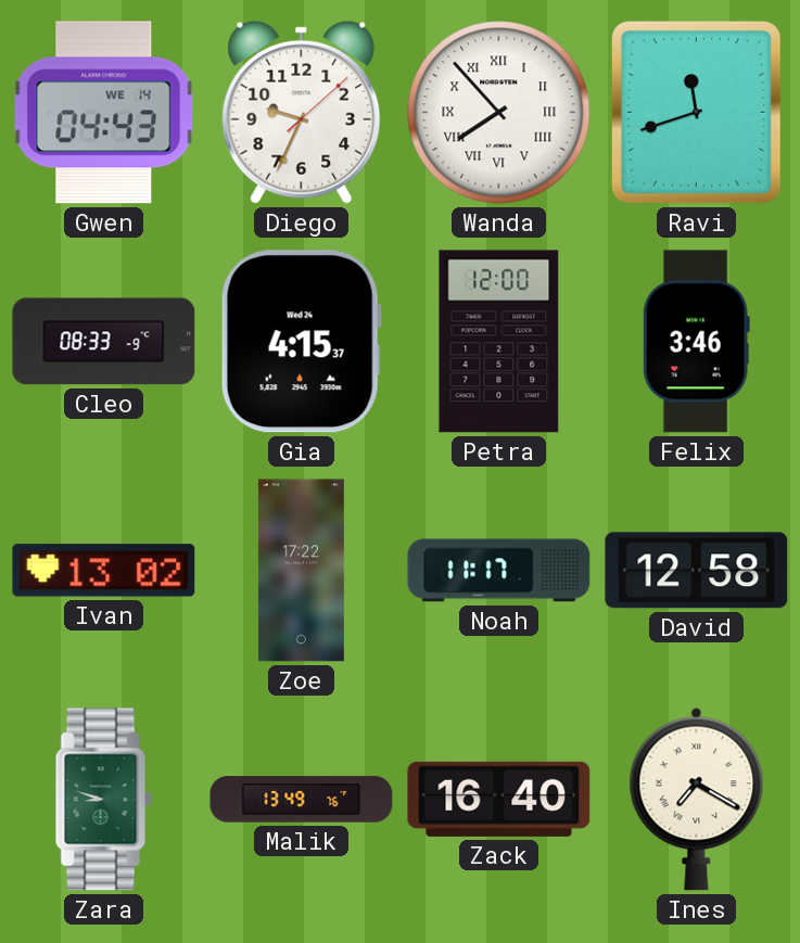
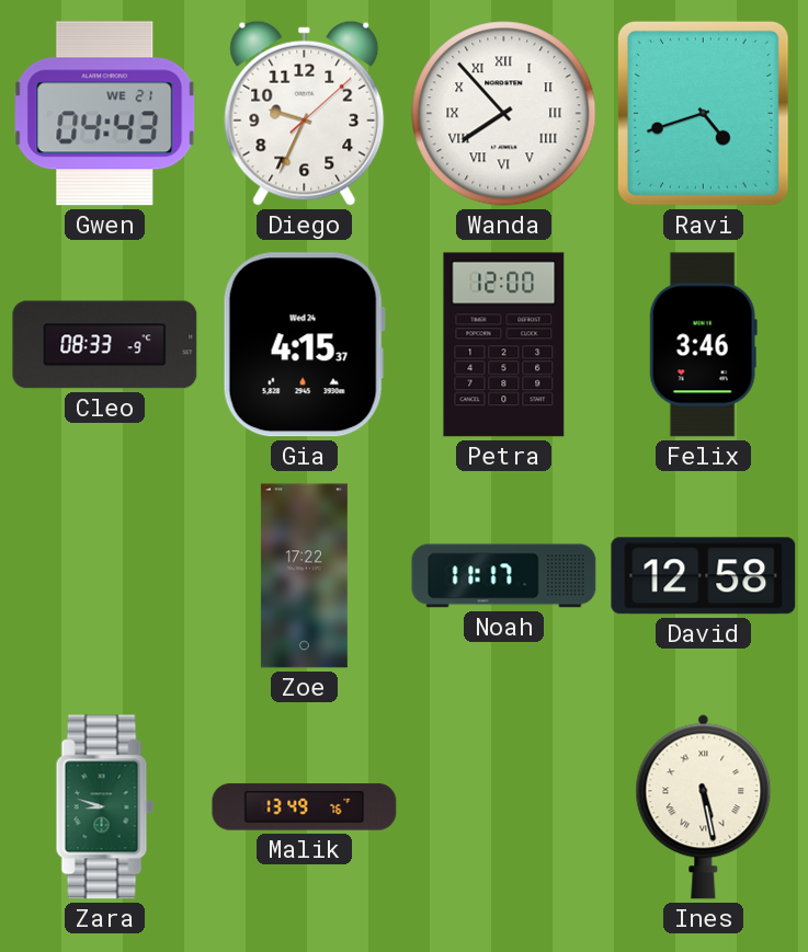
Gwen date: WE 14 -> WE 21
Ravi: 11:42 -> 4:42
Ivan: 13:02 -> none
Zack: 16:40 -> none
Ines: 7:20 -> 5:28
